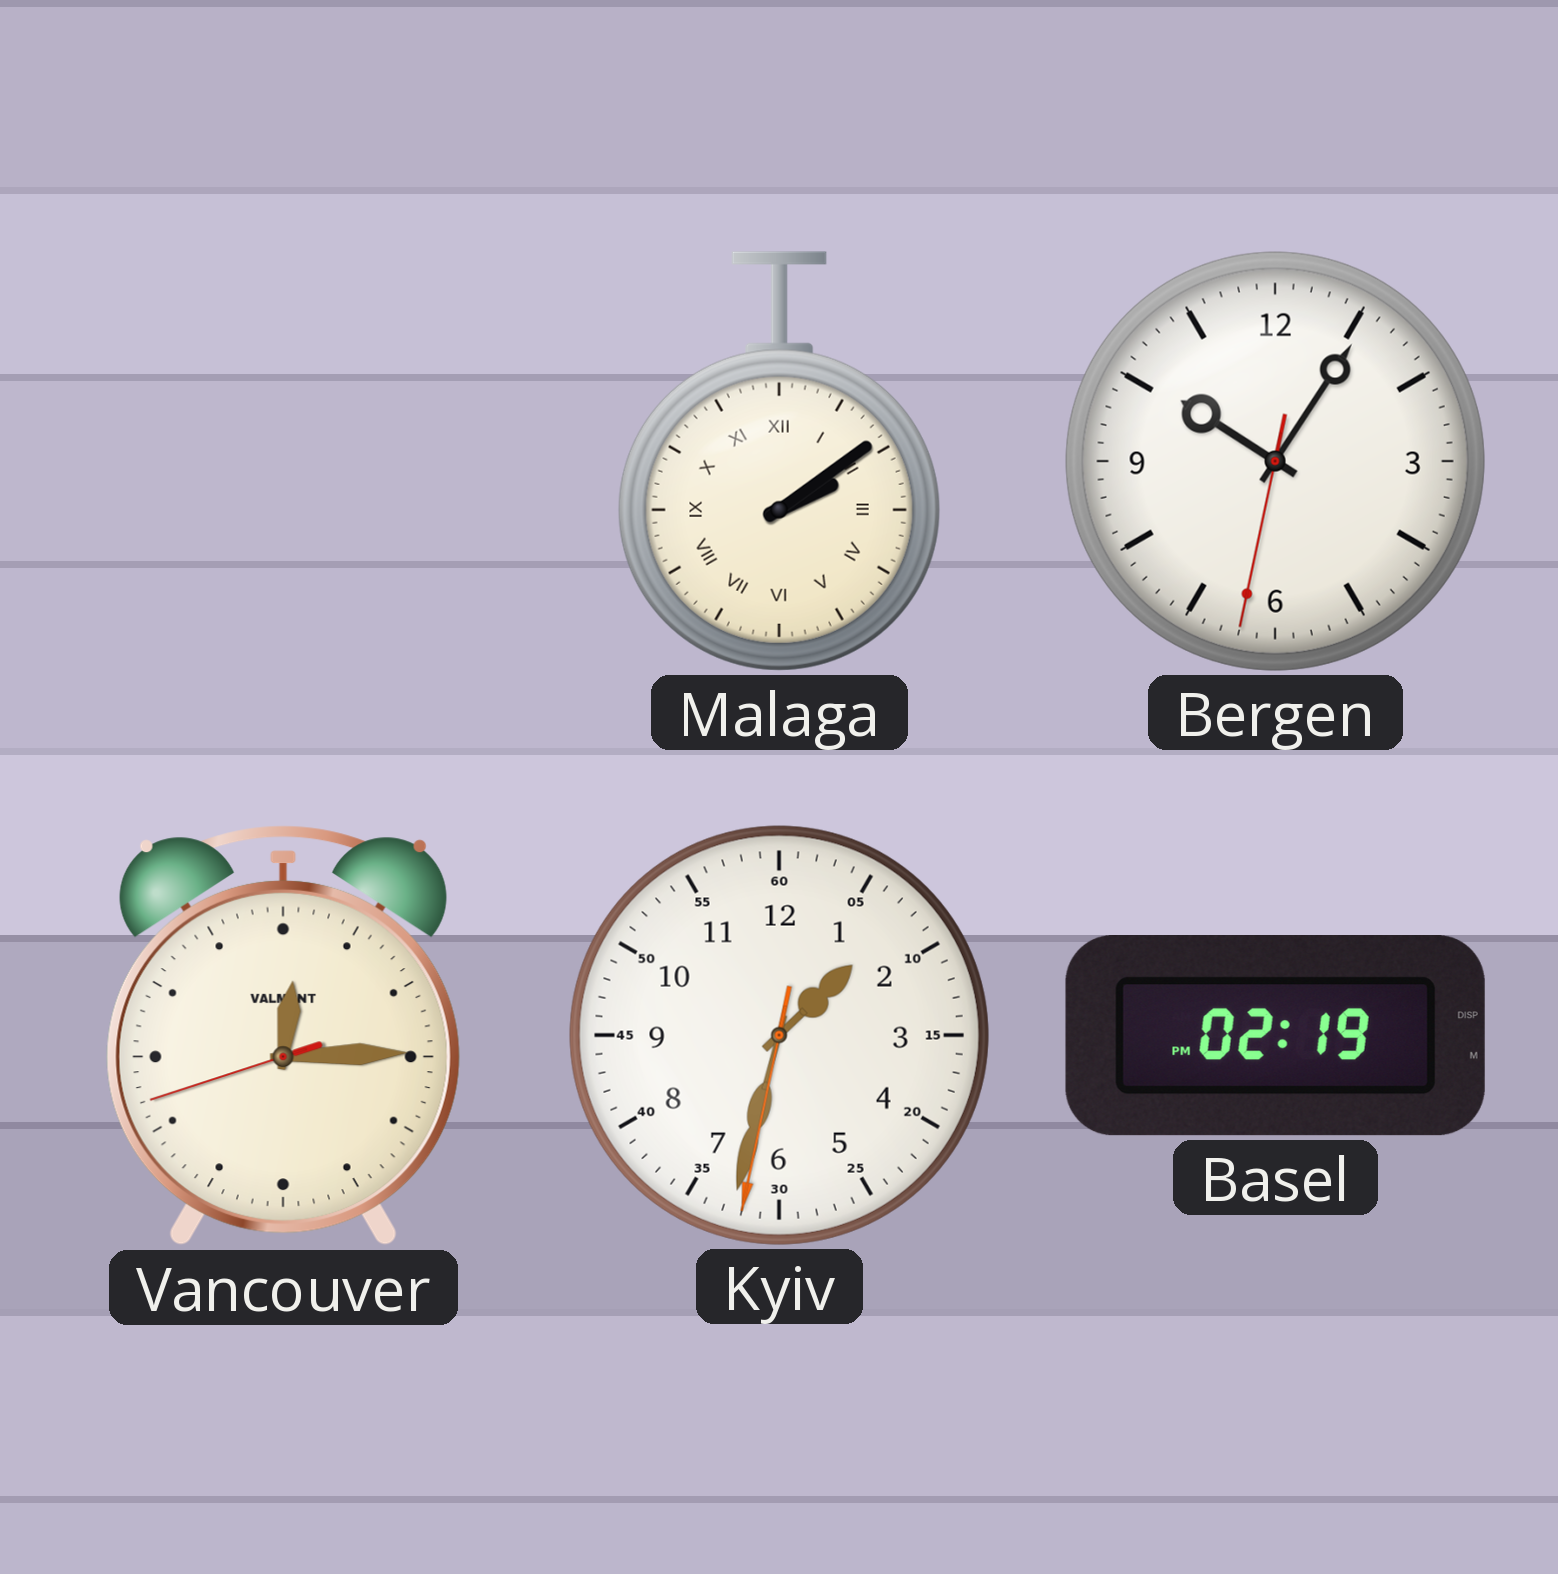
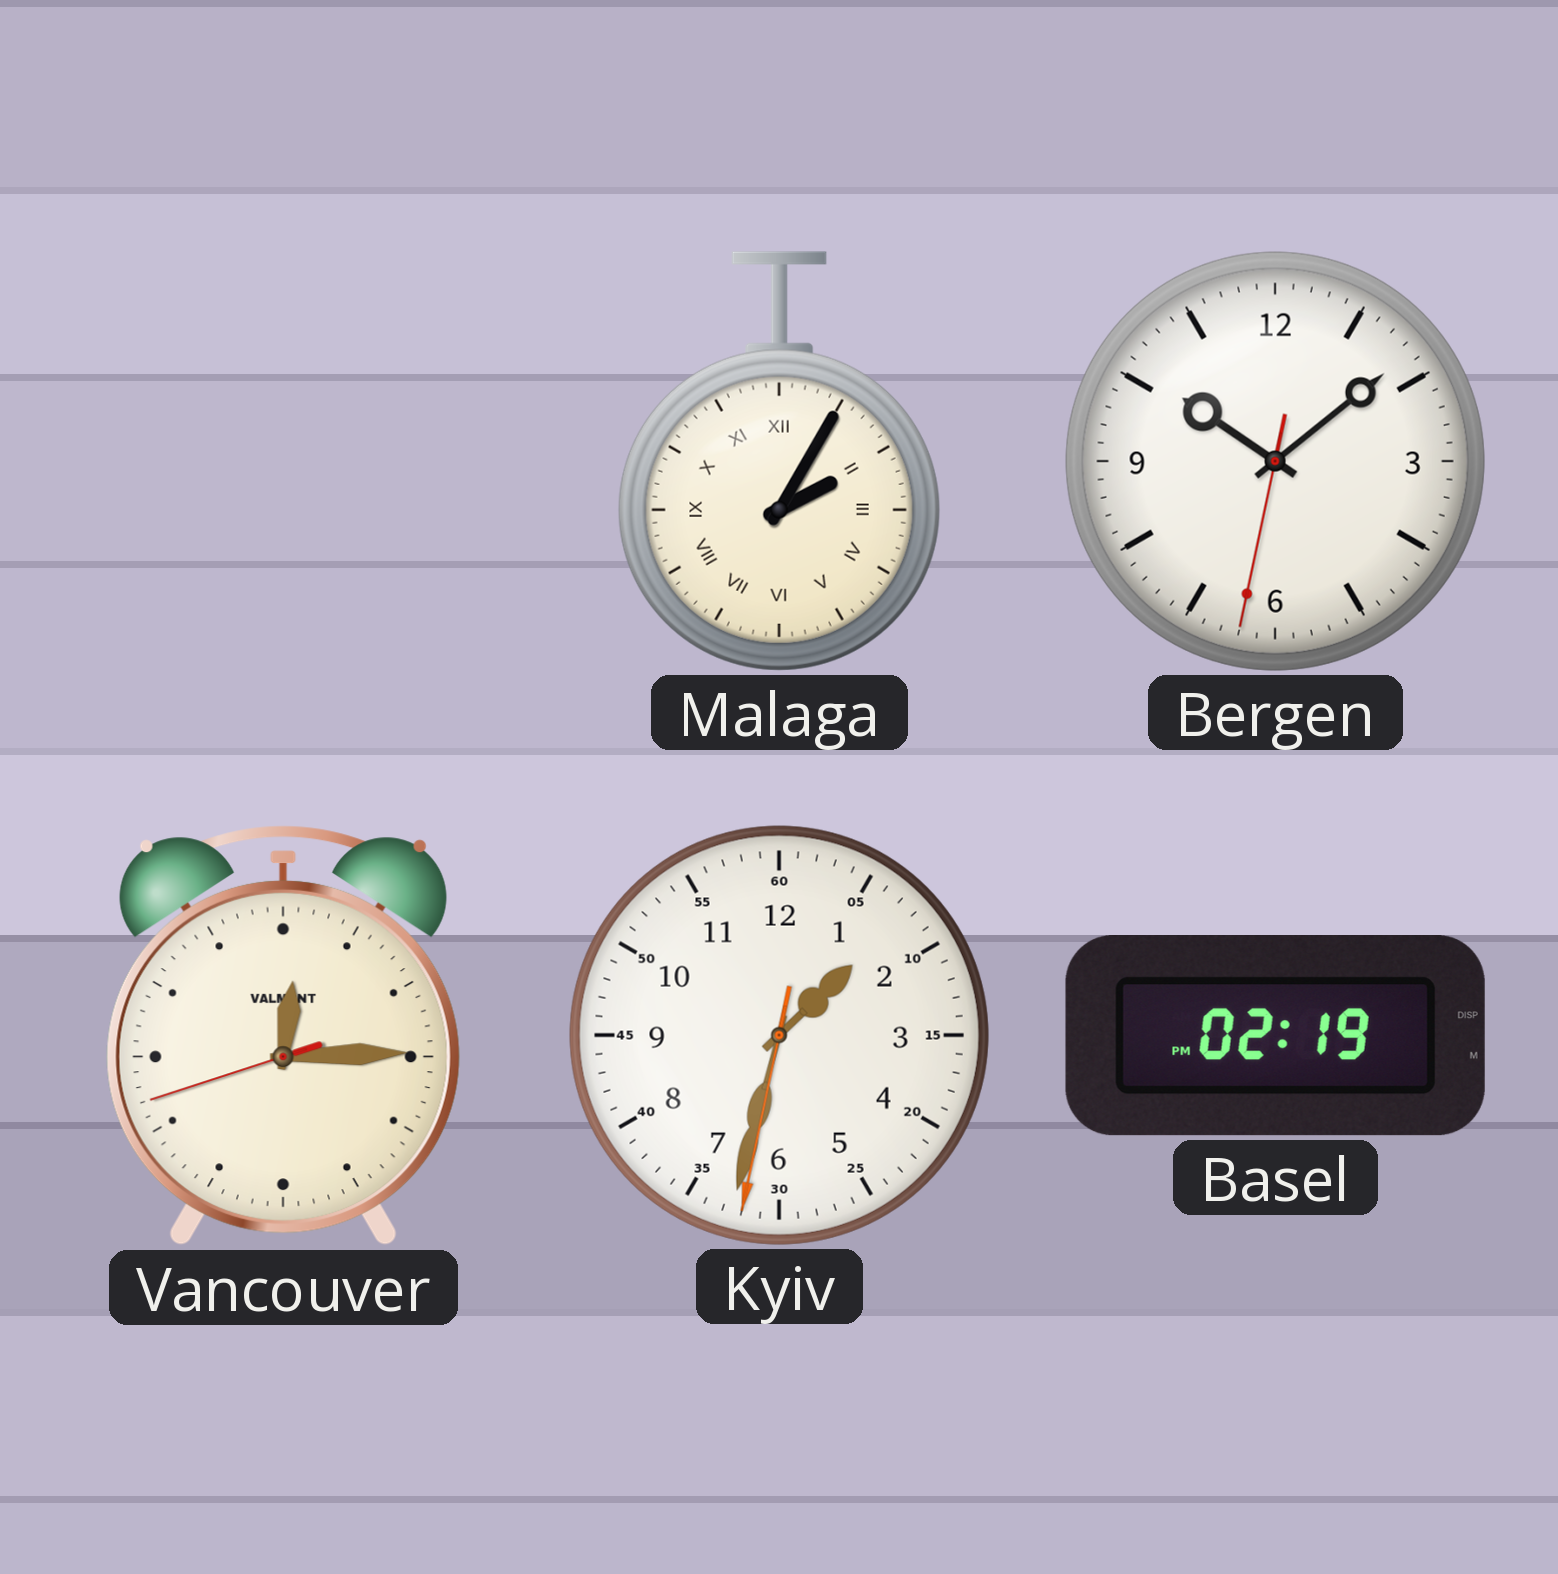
Malaga: 2:09 -> 2:05
Bergen: 10:05 -> 10:08
